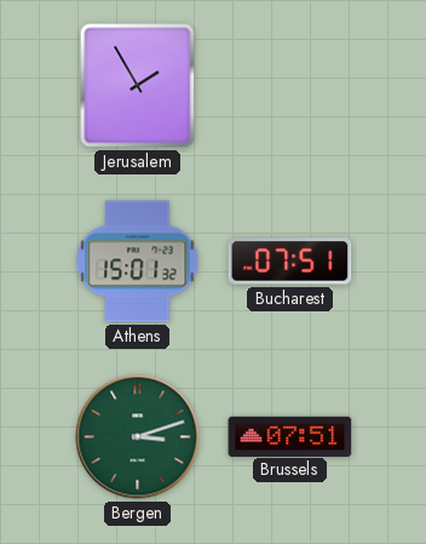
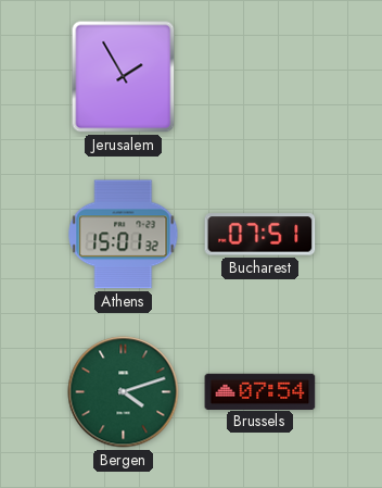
Bergen: 3:12 -> 4:12
Brussels: 07:51 -> 07:54
